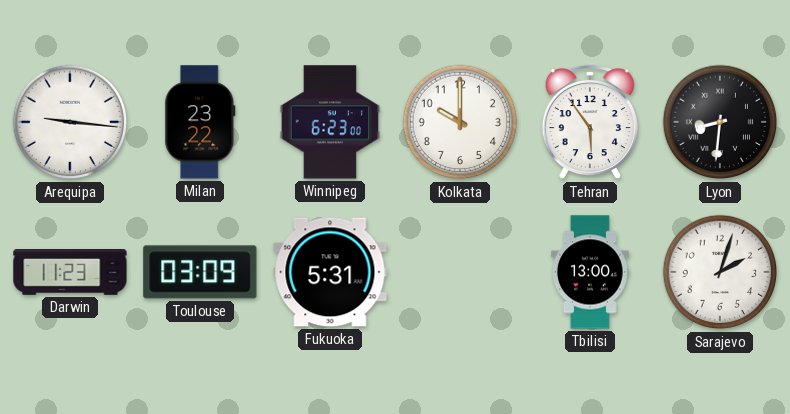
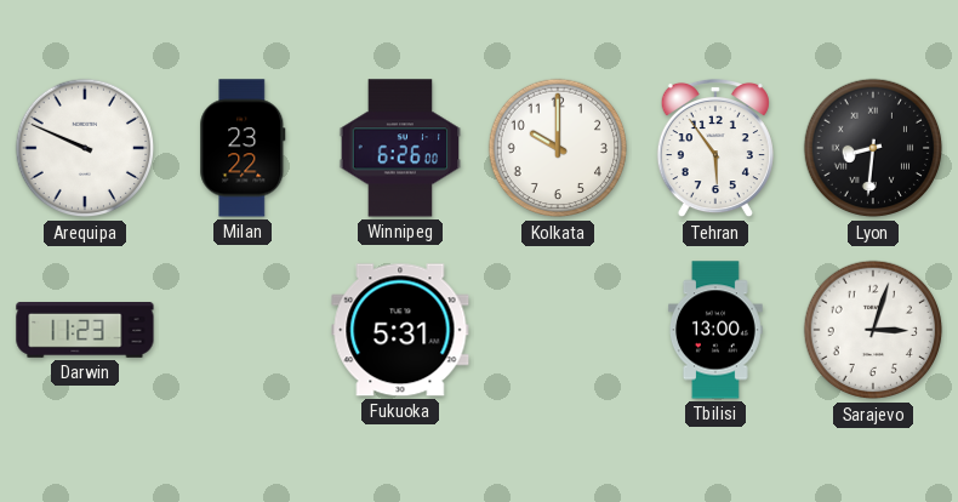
Arequipa: 9:16 -> 9:49
Winnipeg: 6:23 -> 6:26
Toulouse: 03:09 -> none
Sarajevo: 2:03 -> 3:03
